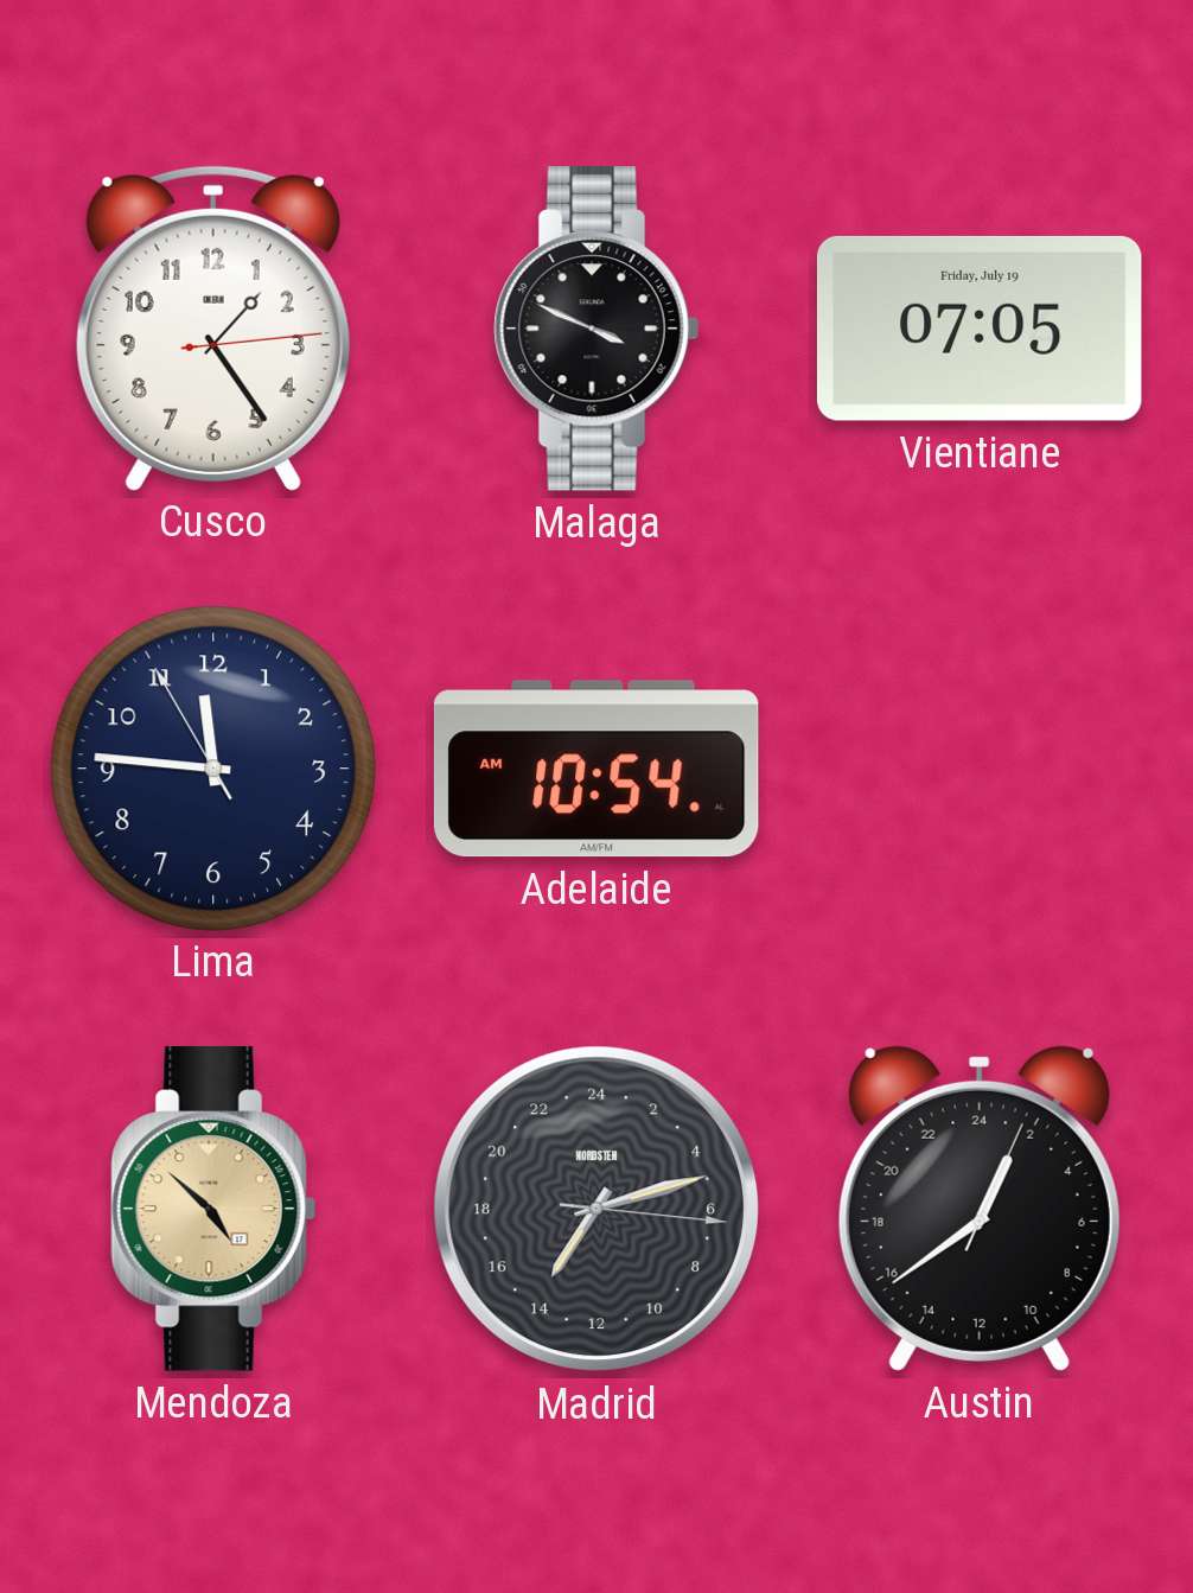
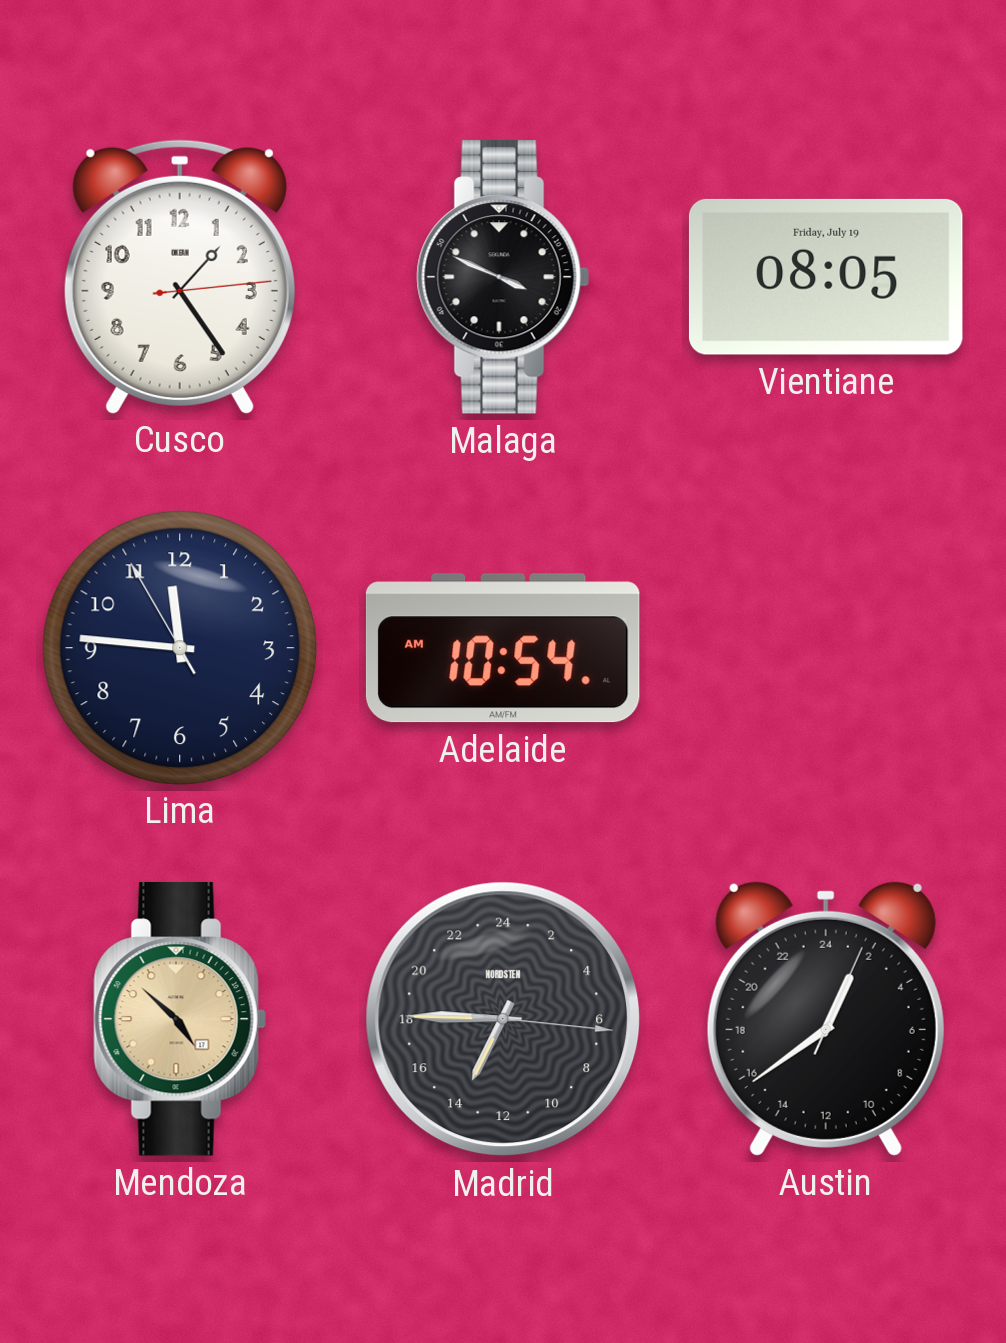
Vientiane: 07:05 -> 08:05
Madrid: 14:12 -> 13:45
